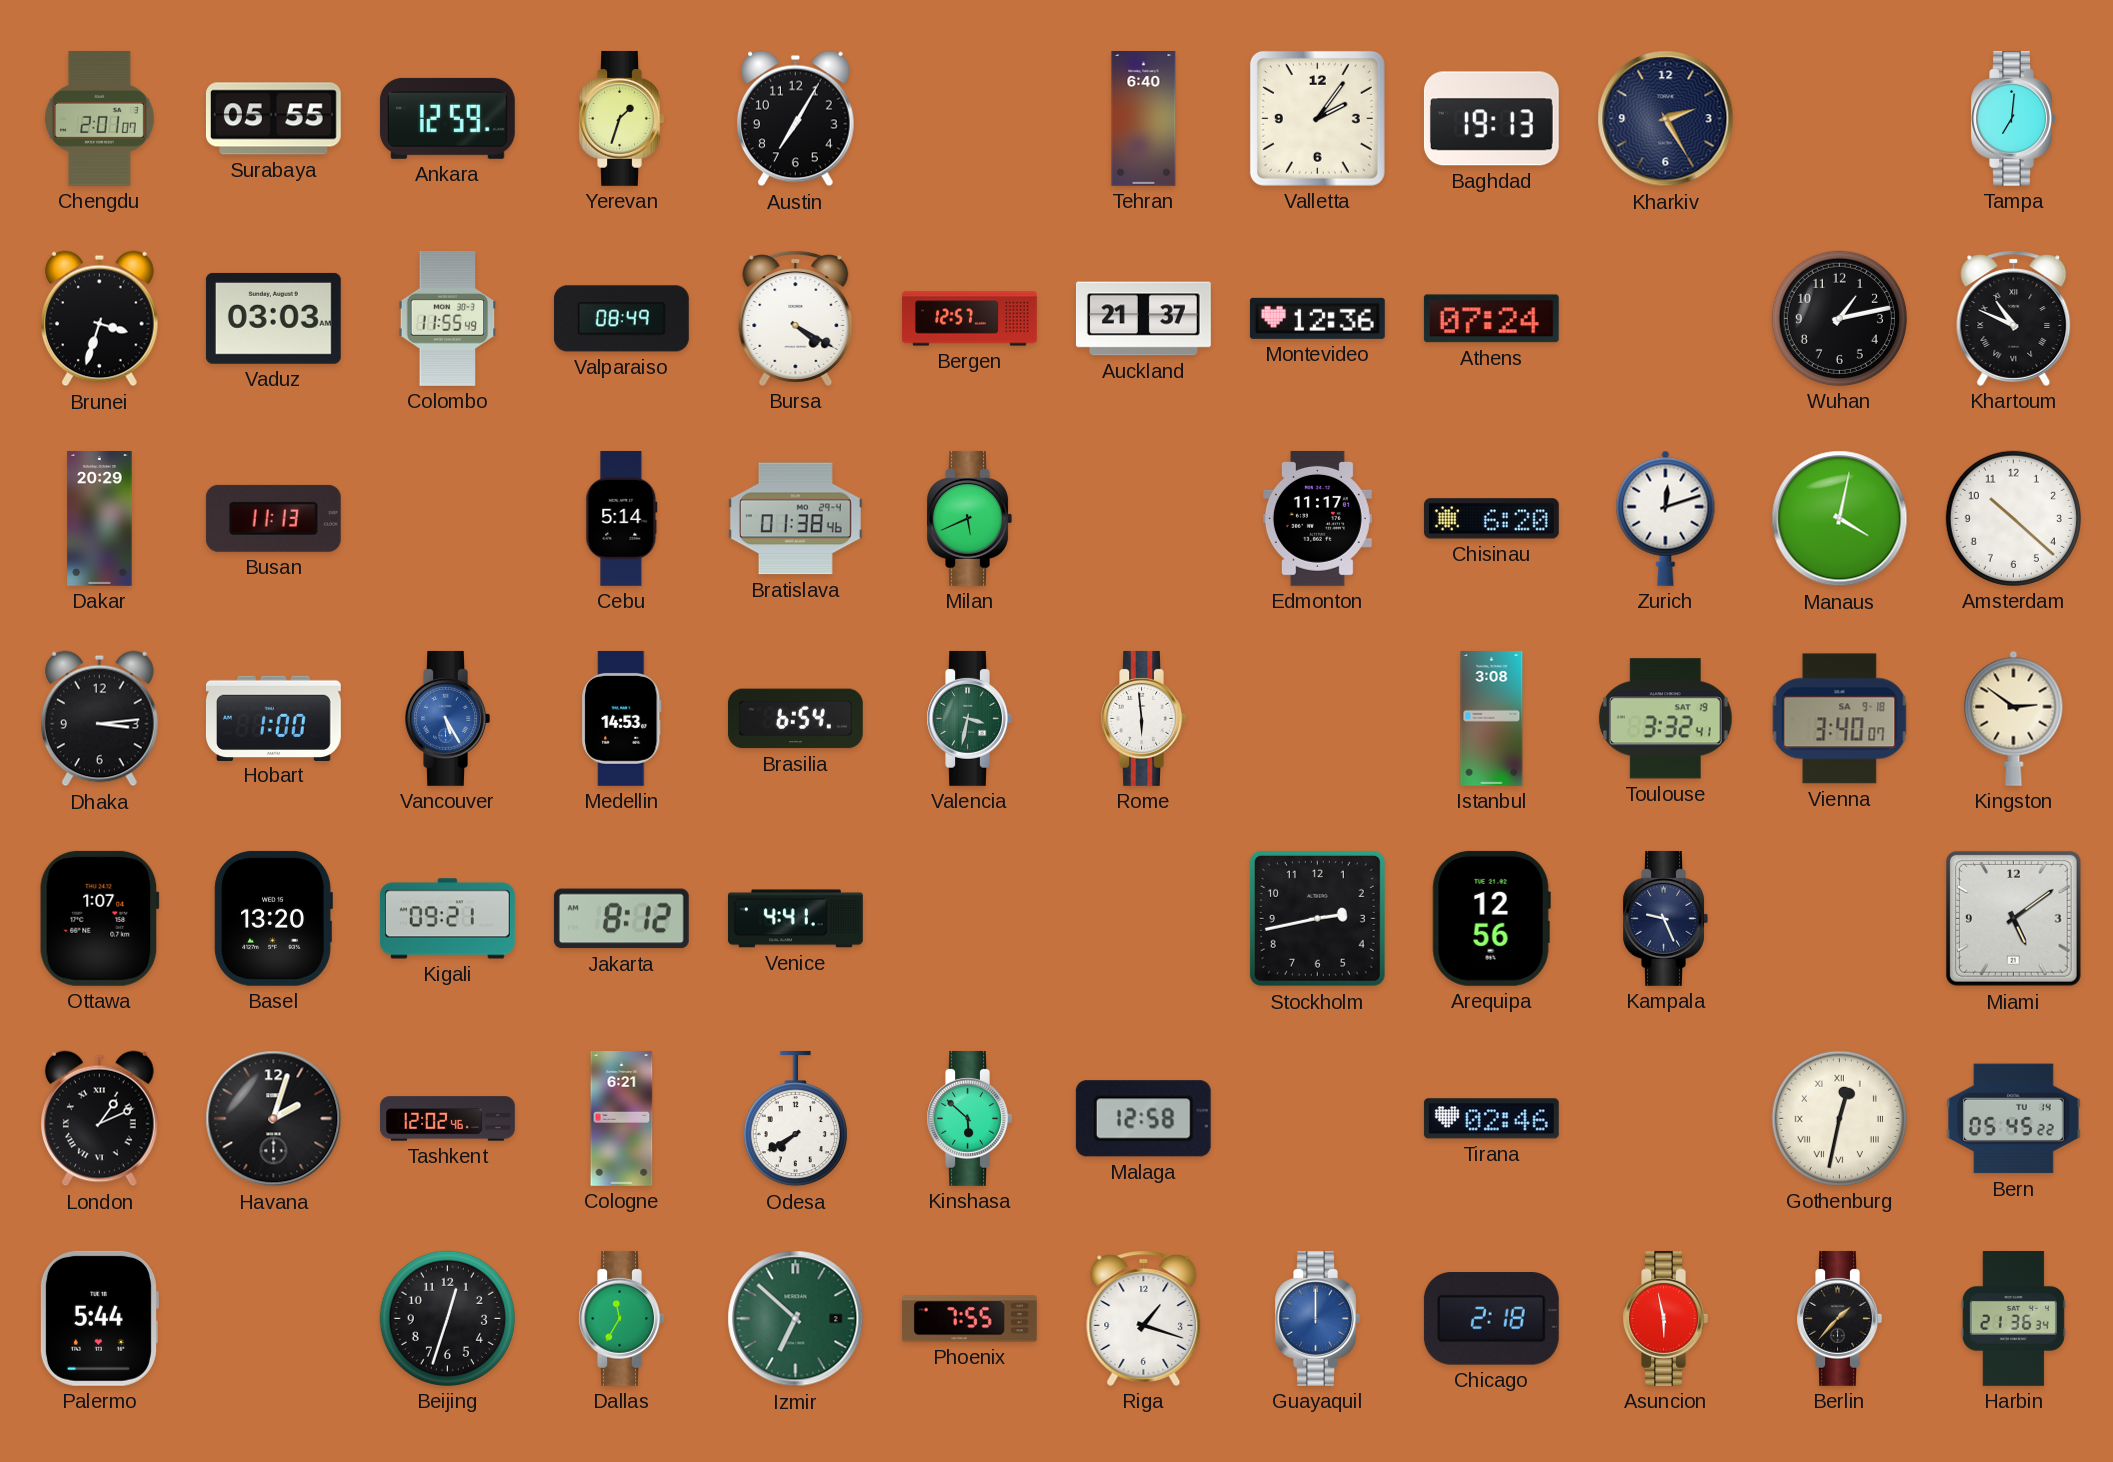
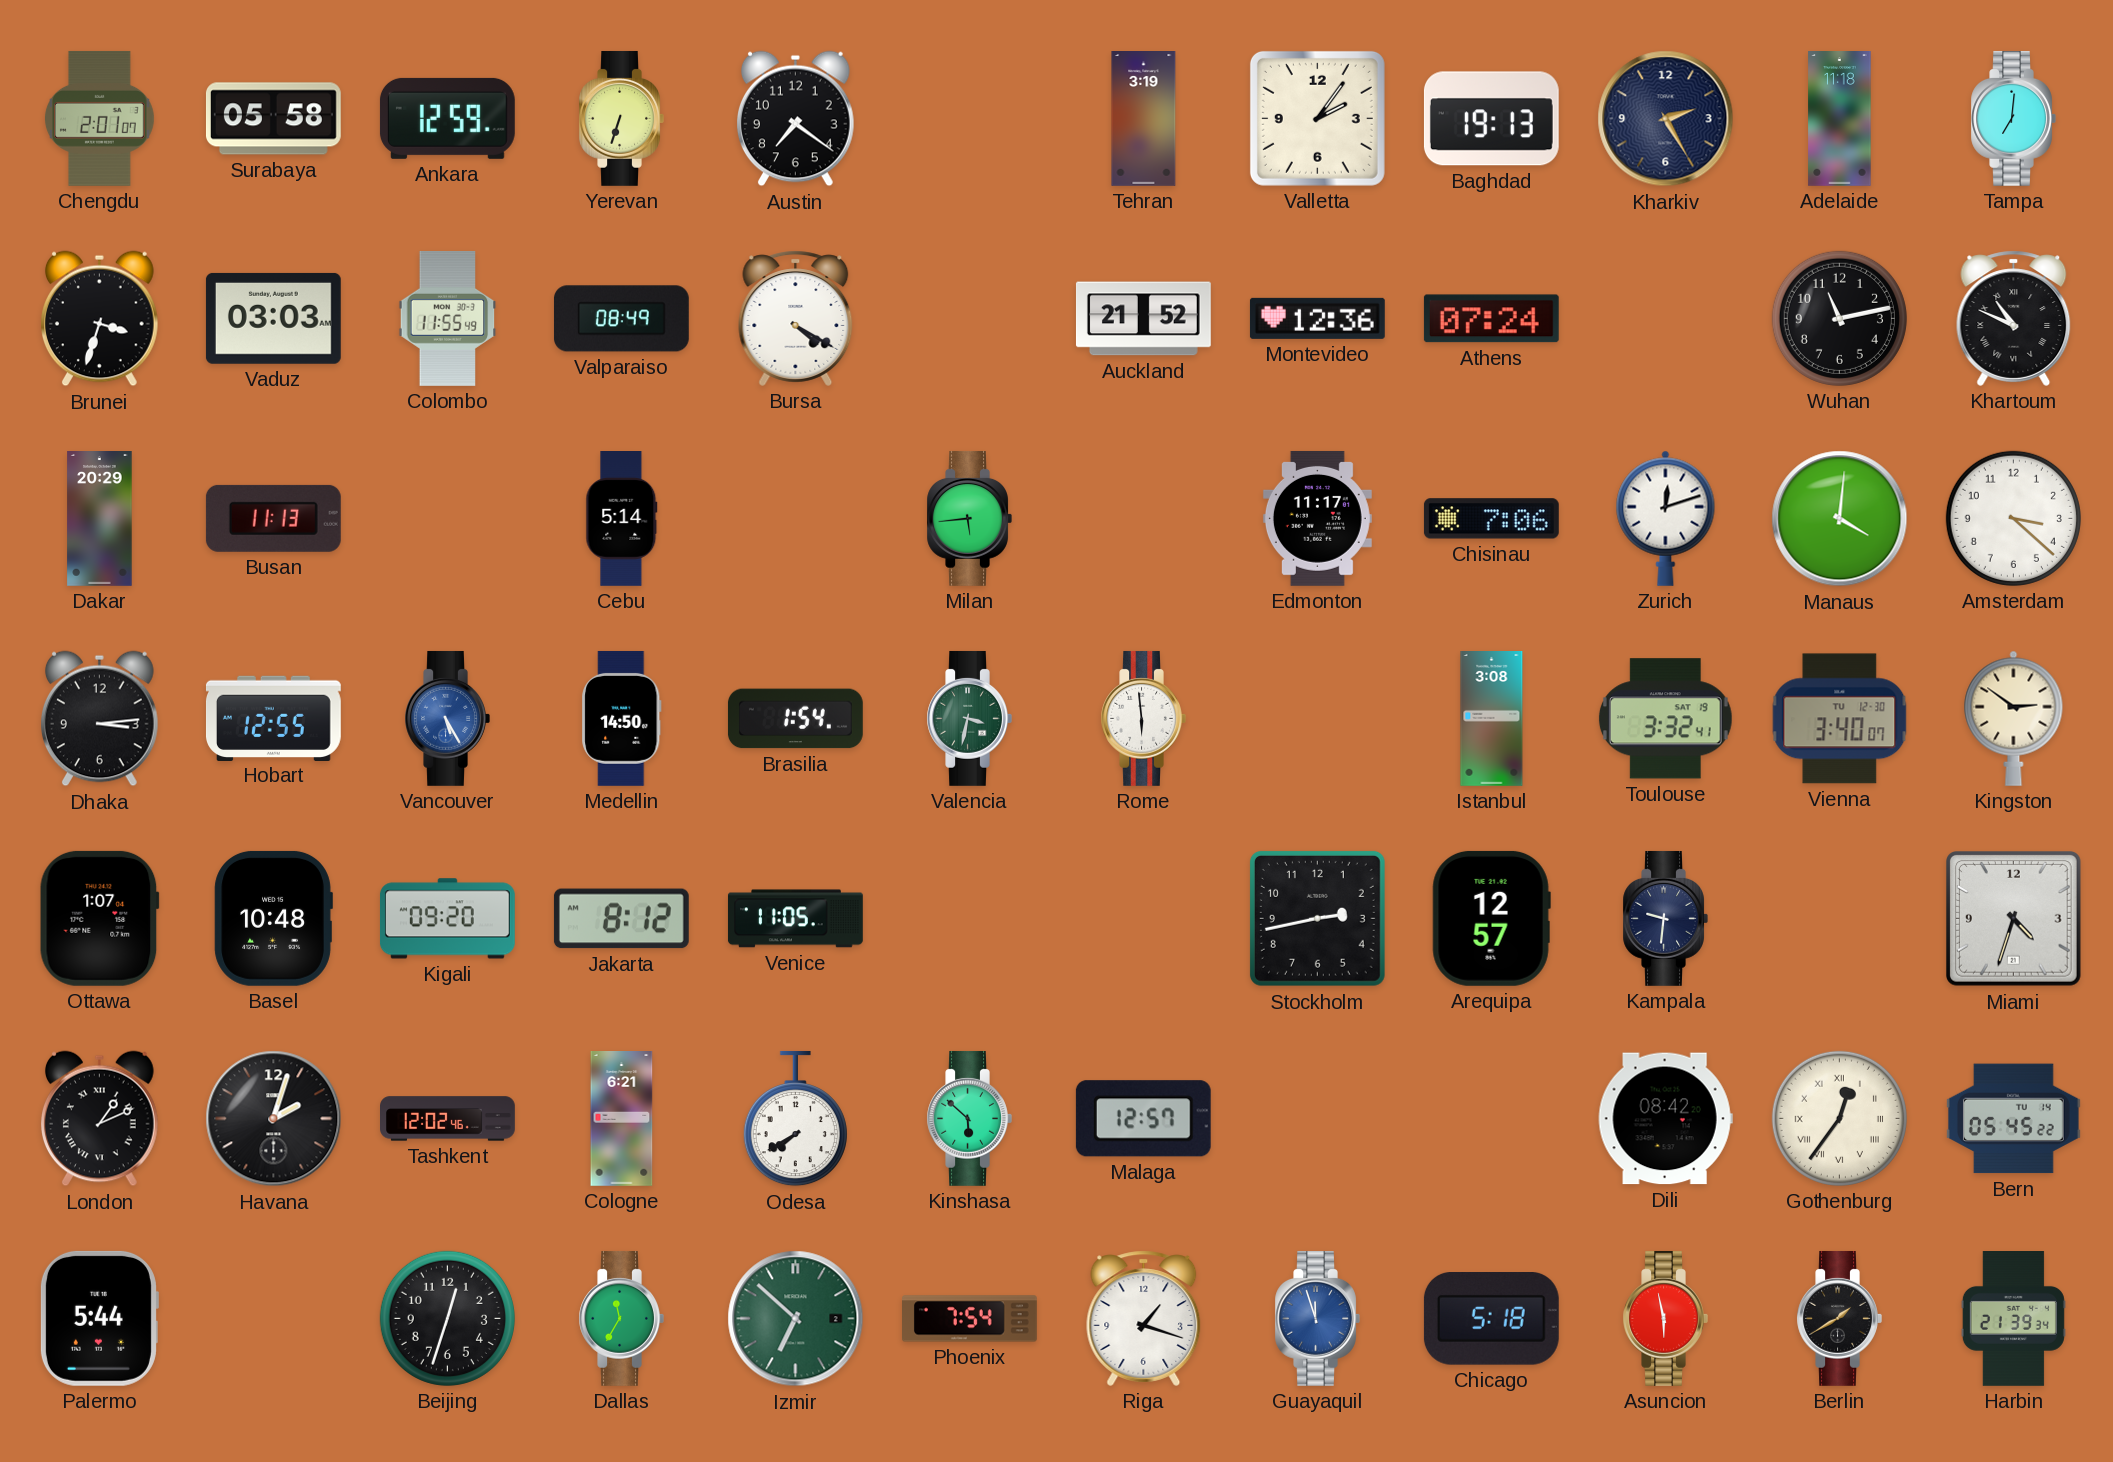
Surabaya: 05:55 -> 05:58
Yerevan: 1:33 -> 6:33
Austin: 7:05 -> 7:21
Tehran: 6:40 -> 3:19
Adelaide: none -> 11:18
Bergen: 12:57 -> none
Auckland: 21:37 -> 21:52
Wuhan: 1:13 -> 11:13
Bratislava: 01:38 -> none
Milan: 5:41 -> 5:44
Chisinau: 6:20 -> 7:06
Manaus: 4:02 -> 4:01
Amsterdam: 10:22 -> 3:22
Hobart: 1:00 -> 12:55
Medellin: 14:53 -> 14:50
Brasilia: 6:54 -> 1:54
Vienna date: SA 9-18 -> TU 12-30
Basel: 13:20 -> 10:48
Kigali: 09:21 -> 09:20
Venice: 4:41 -> 11:05
Arequipa: 12:56 -> 12:57
Kampala: 9:26 -> 9:31
Miami: 5:09 -> 4:33
Malaga: 12:58 -> 12:57
Tirana: 02:46 -> none
Dili: none -> 08:42
Gothenburg: 12:32 -> 12:36
Phoenix: 7:55 -> 7:54
Guayaquil: 12:00 -> 11:57
Chicago: 2:18 -> 5:18
Berlin: 1:37 -> 1:40
Harbin: 21:36 -> 21:39
